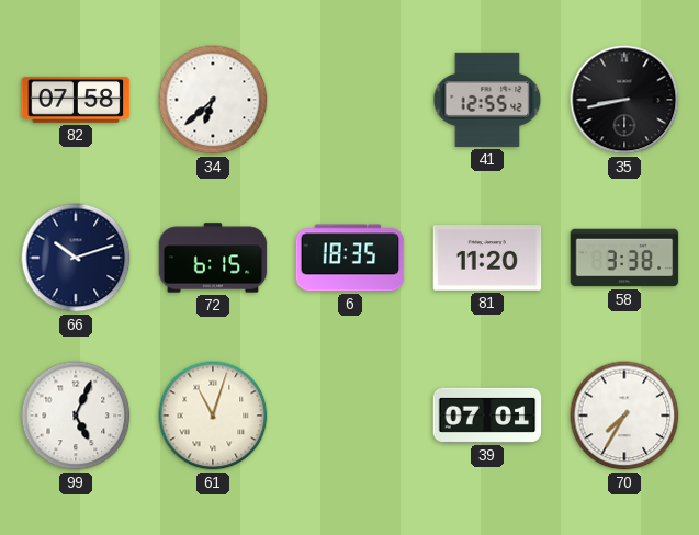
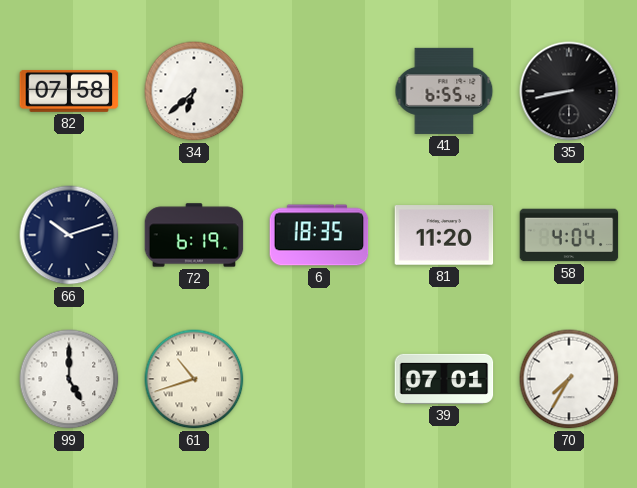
41: 12:55 -> 6:55
72: 6:15 -> 6:19
58: 3:38 -> 4:04
99: 5:04 -> 5:00
61: 11:03 -> 10:42
